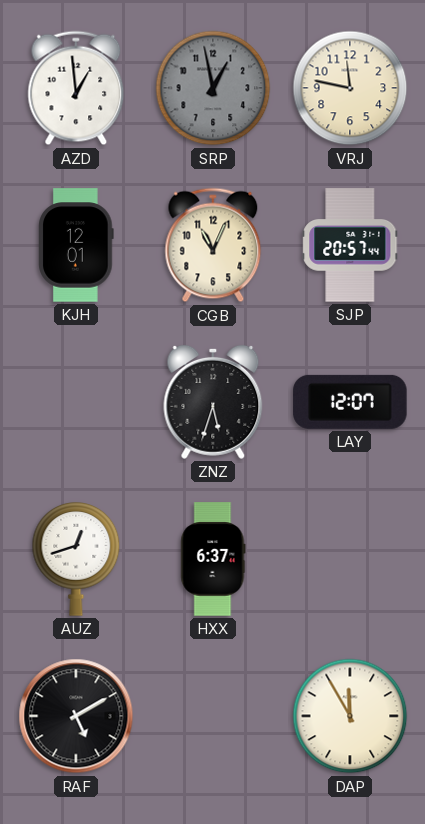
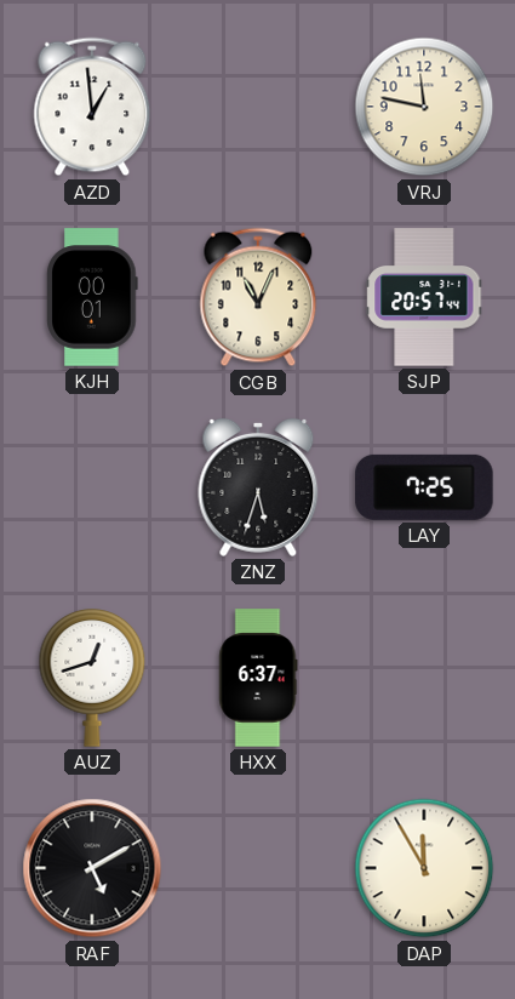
SRP: 12:58 -> none
KJH: 12:01 -> 00:01
LAY: 12:07 -> 7:25
